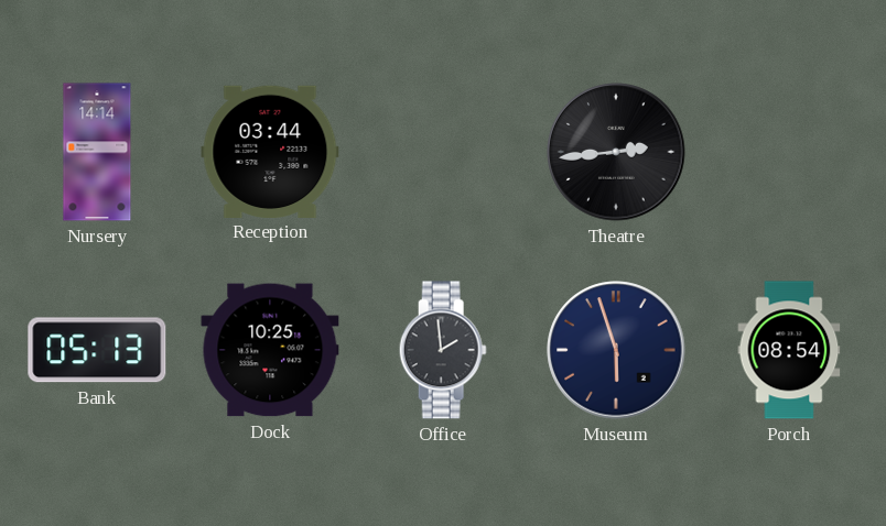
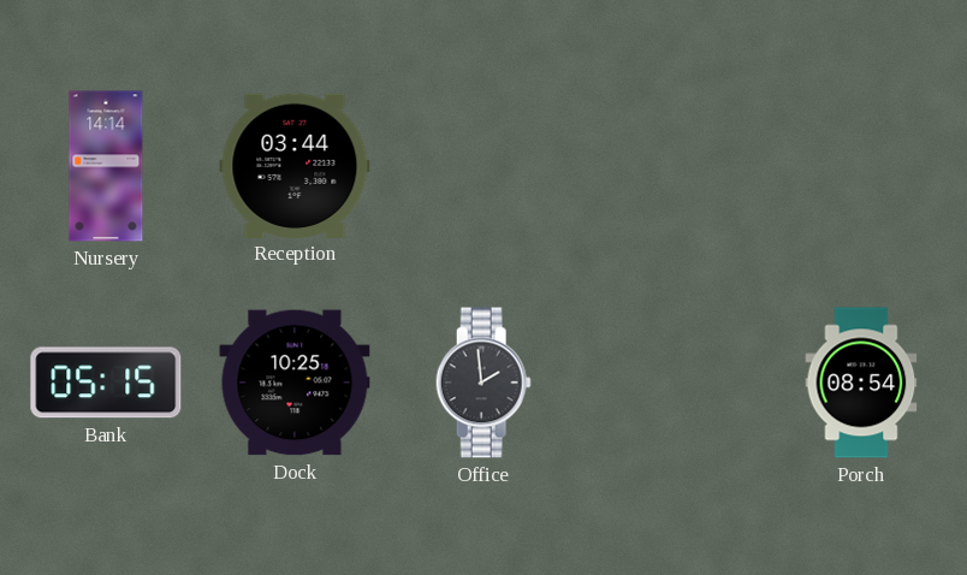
Theatre: 2:44 -> none
Bank: 05:13 -> 05:15
Museum: 5:57 -> none
